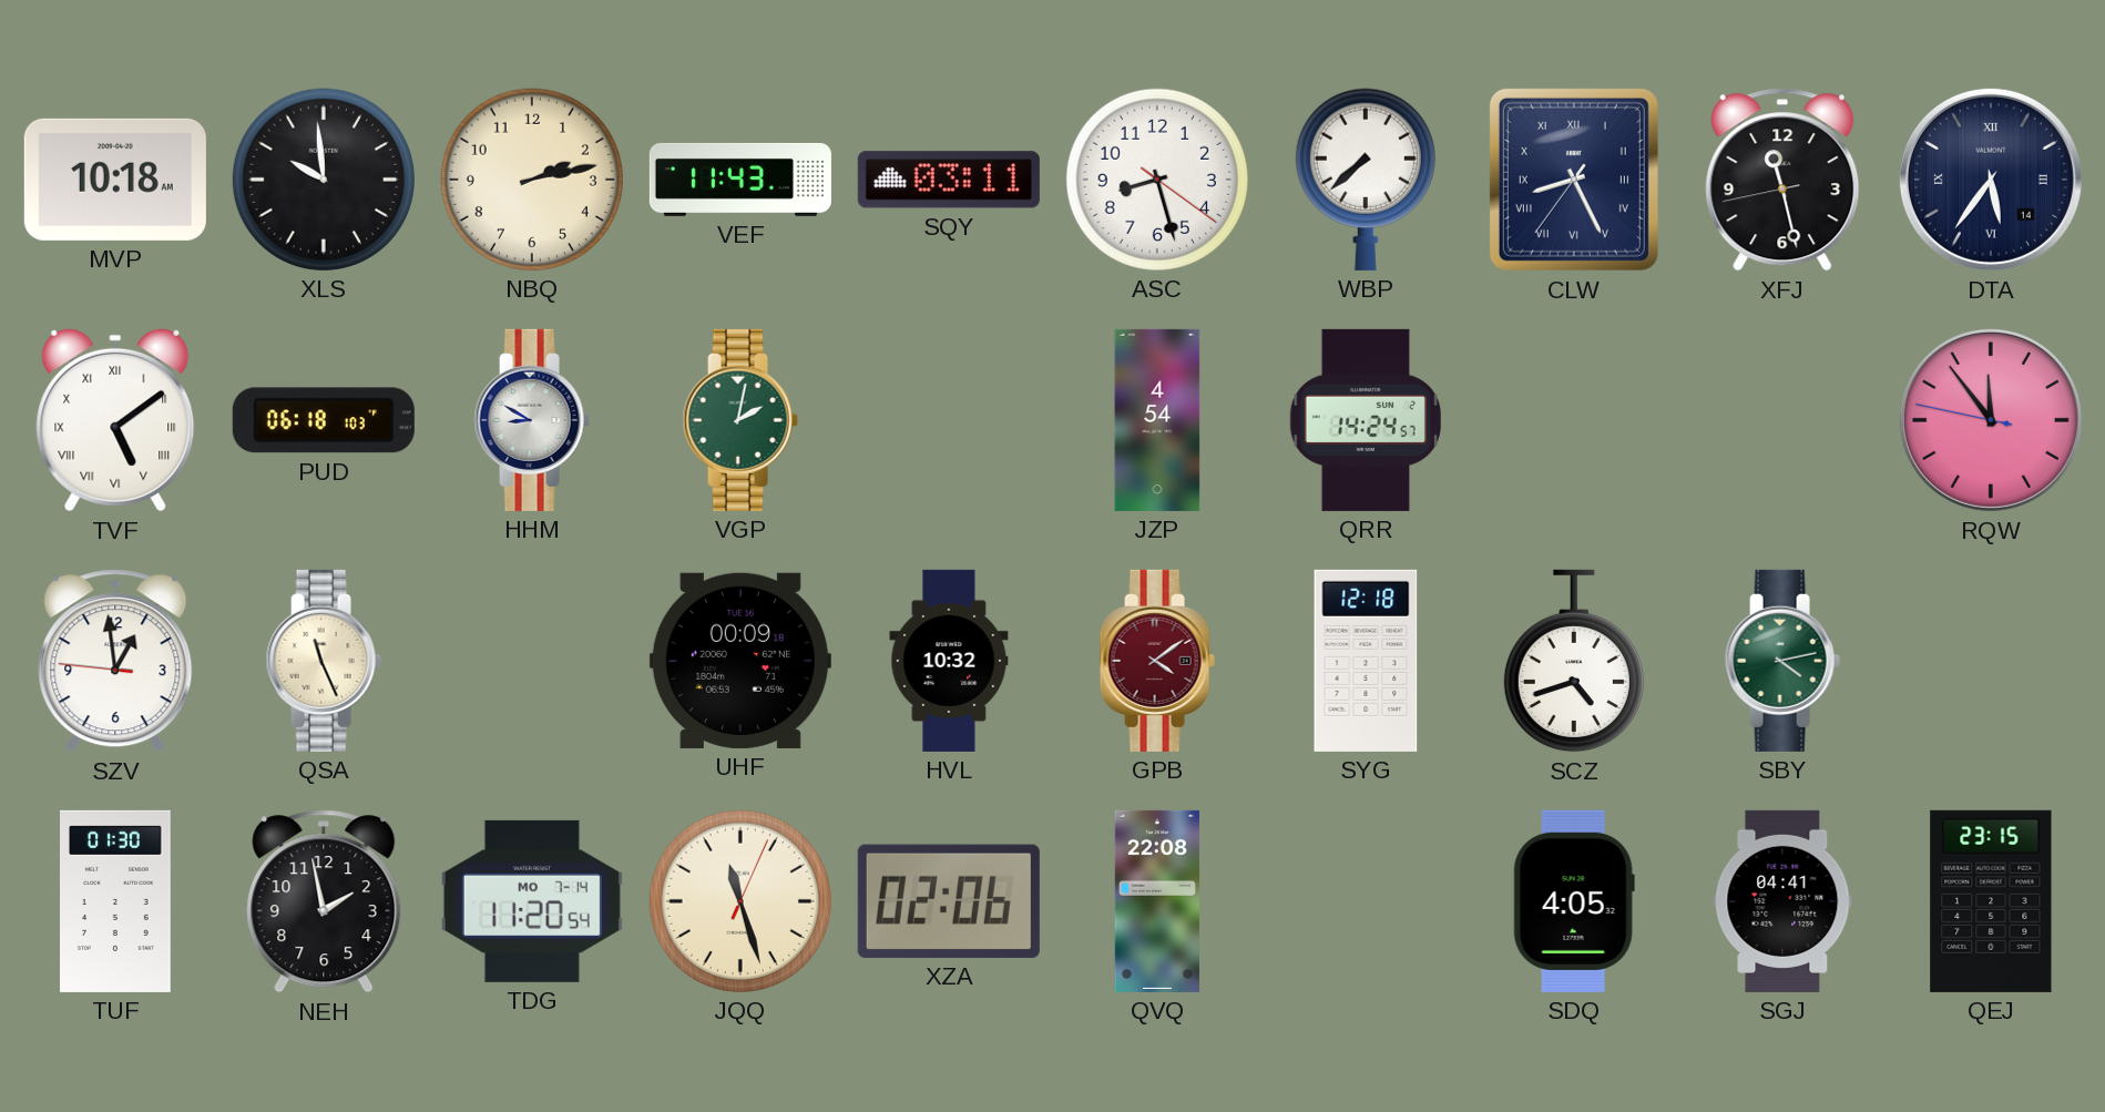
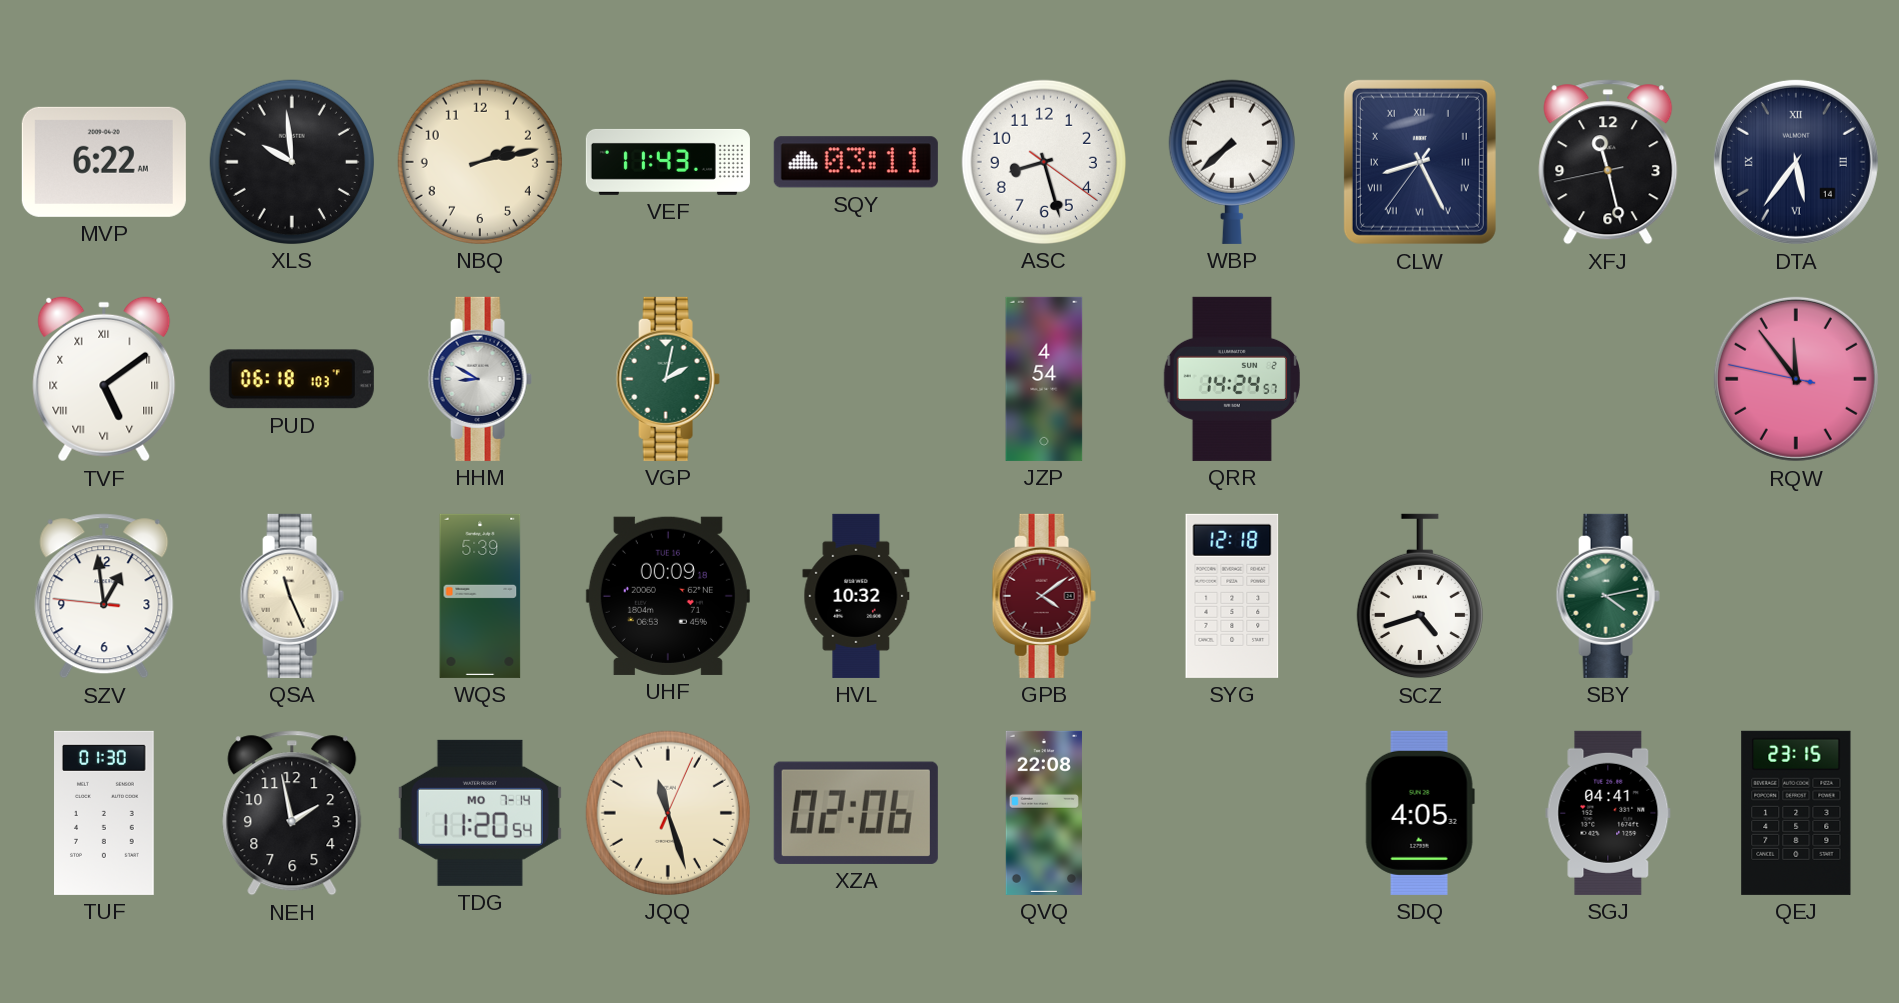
MVP: 10:18 -> 6:22
WQS: none -> 5:39
